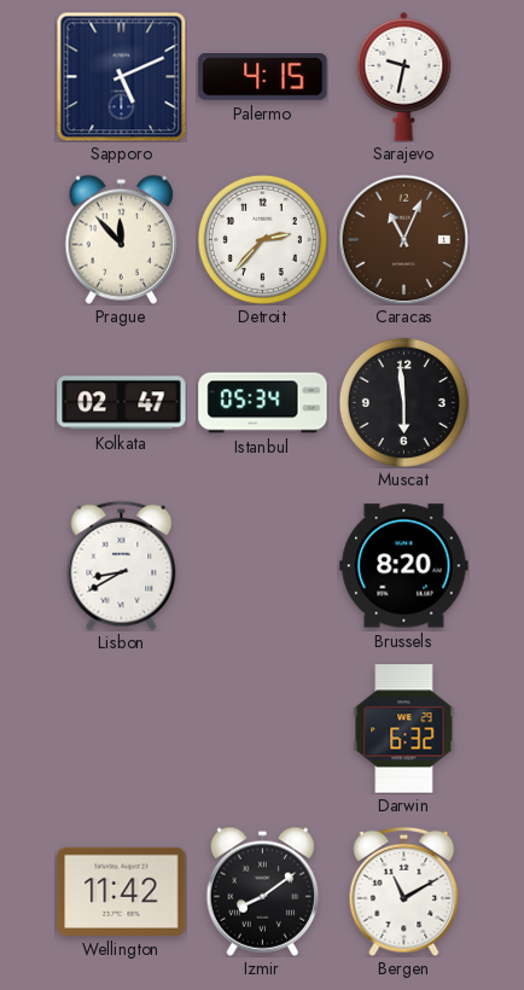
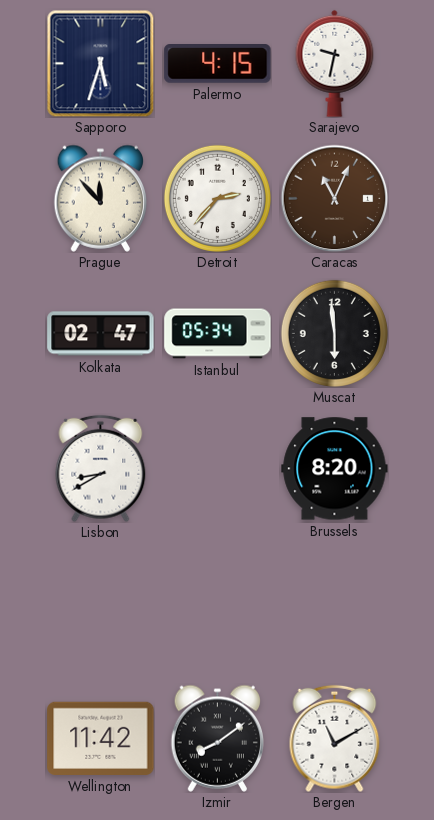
Sapporo: 5:11 -> 5:33
Darwin: 6:32 -> none
